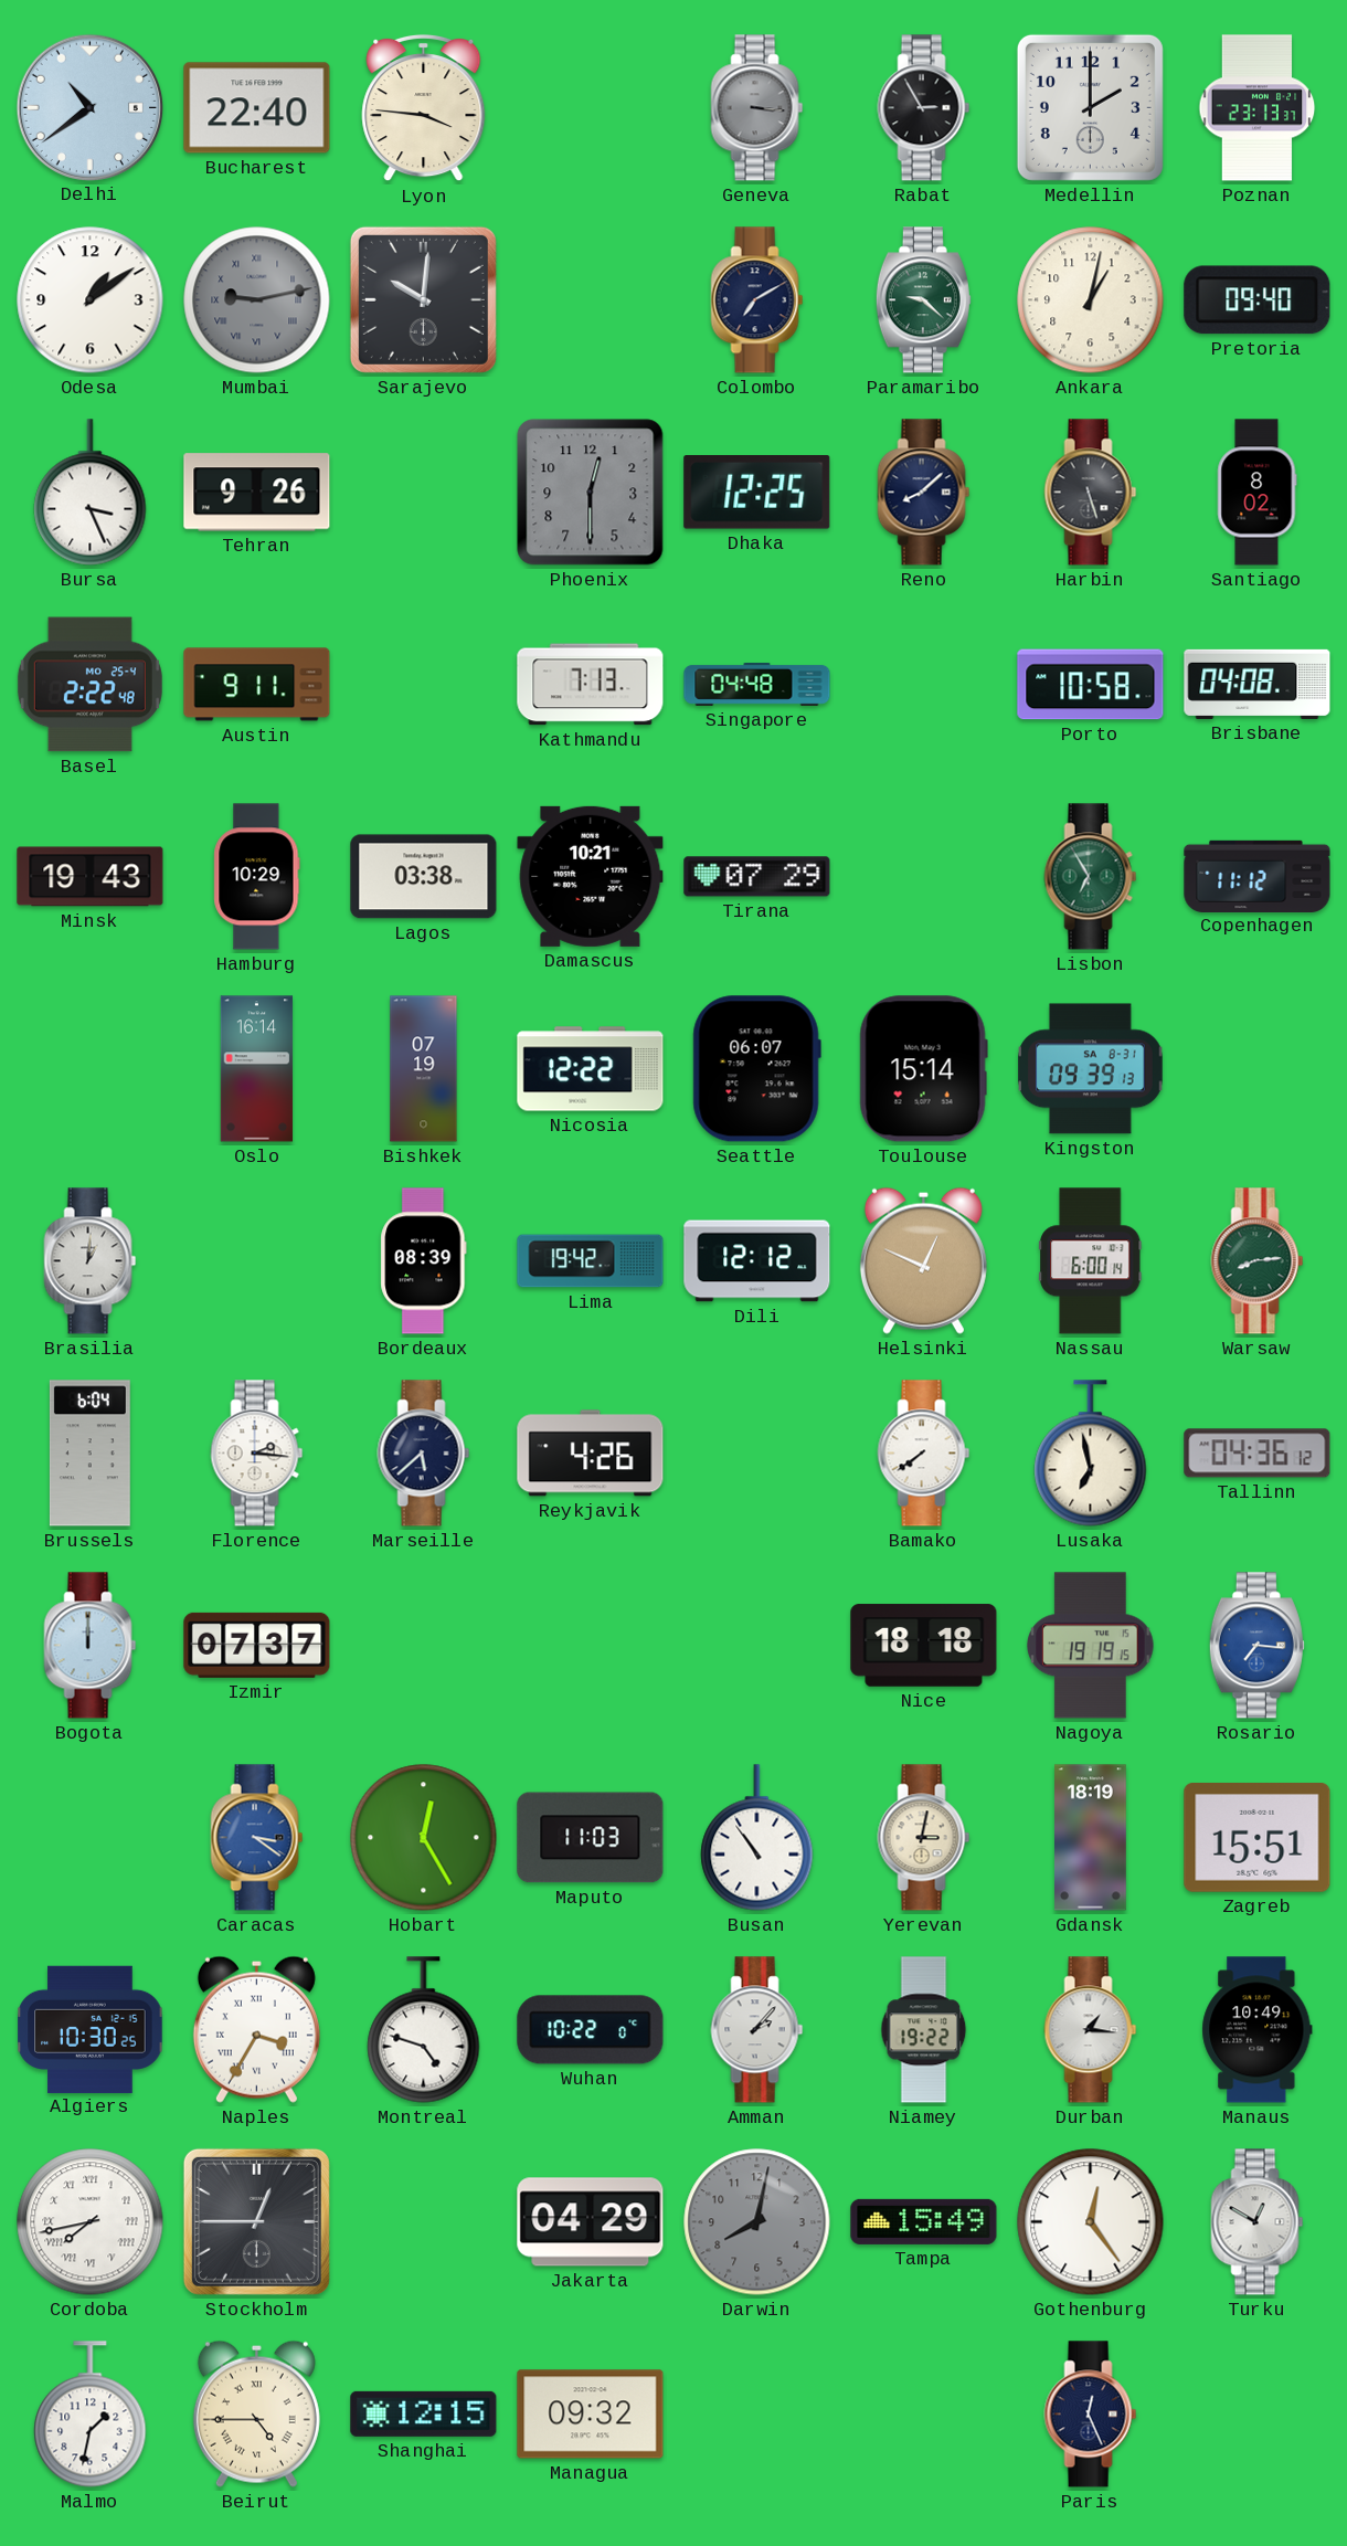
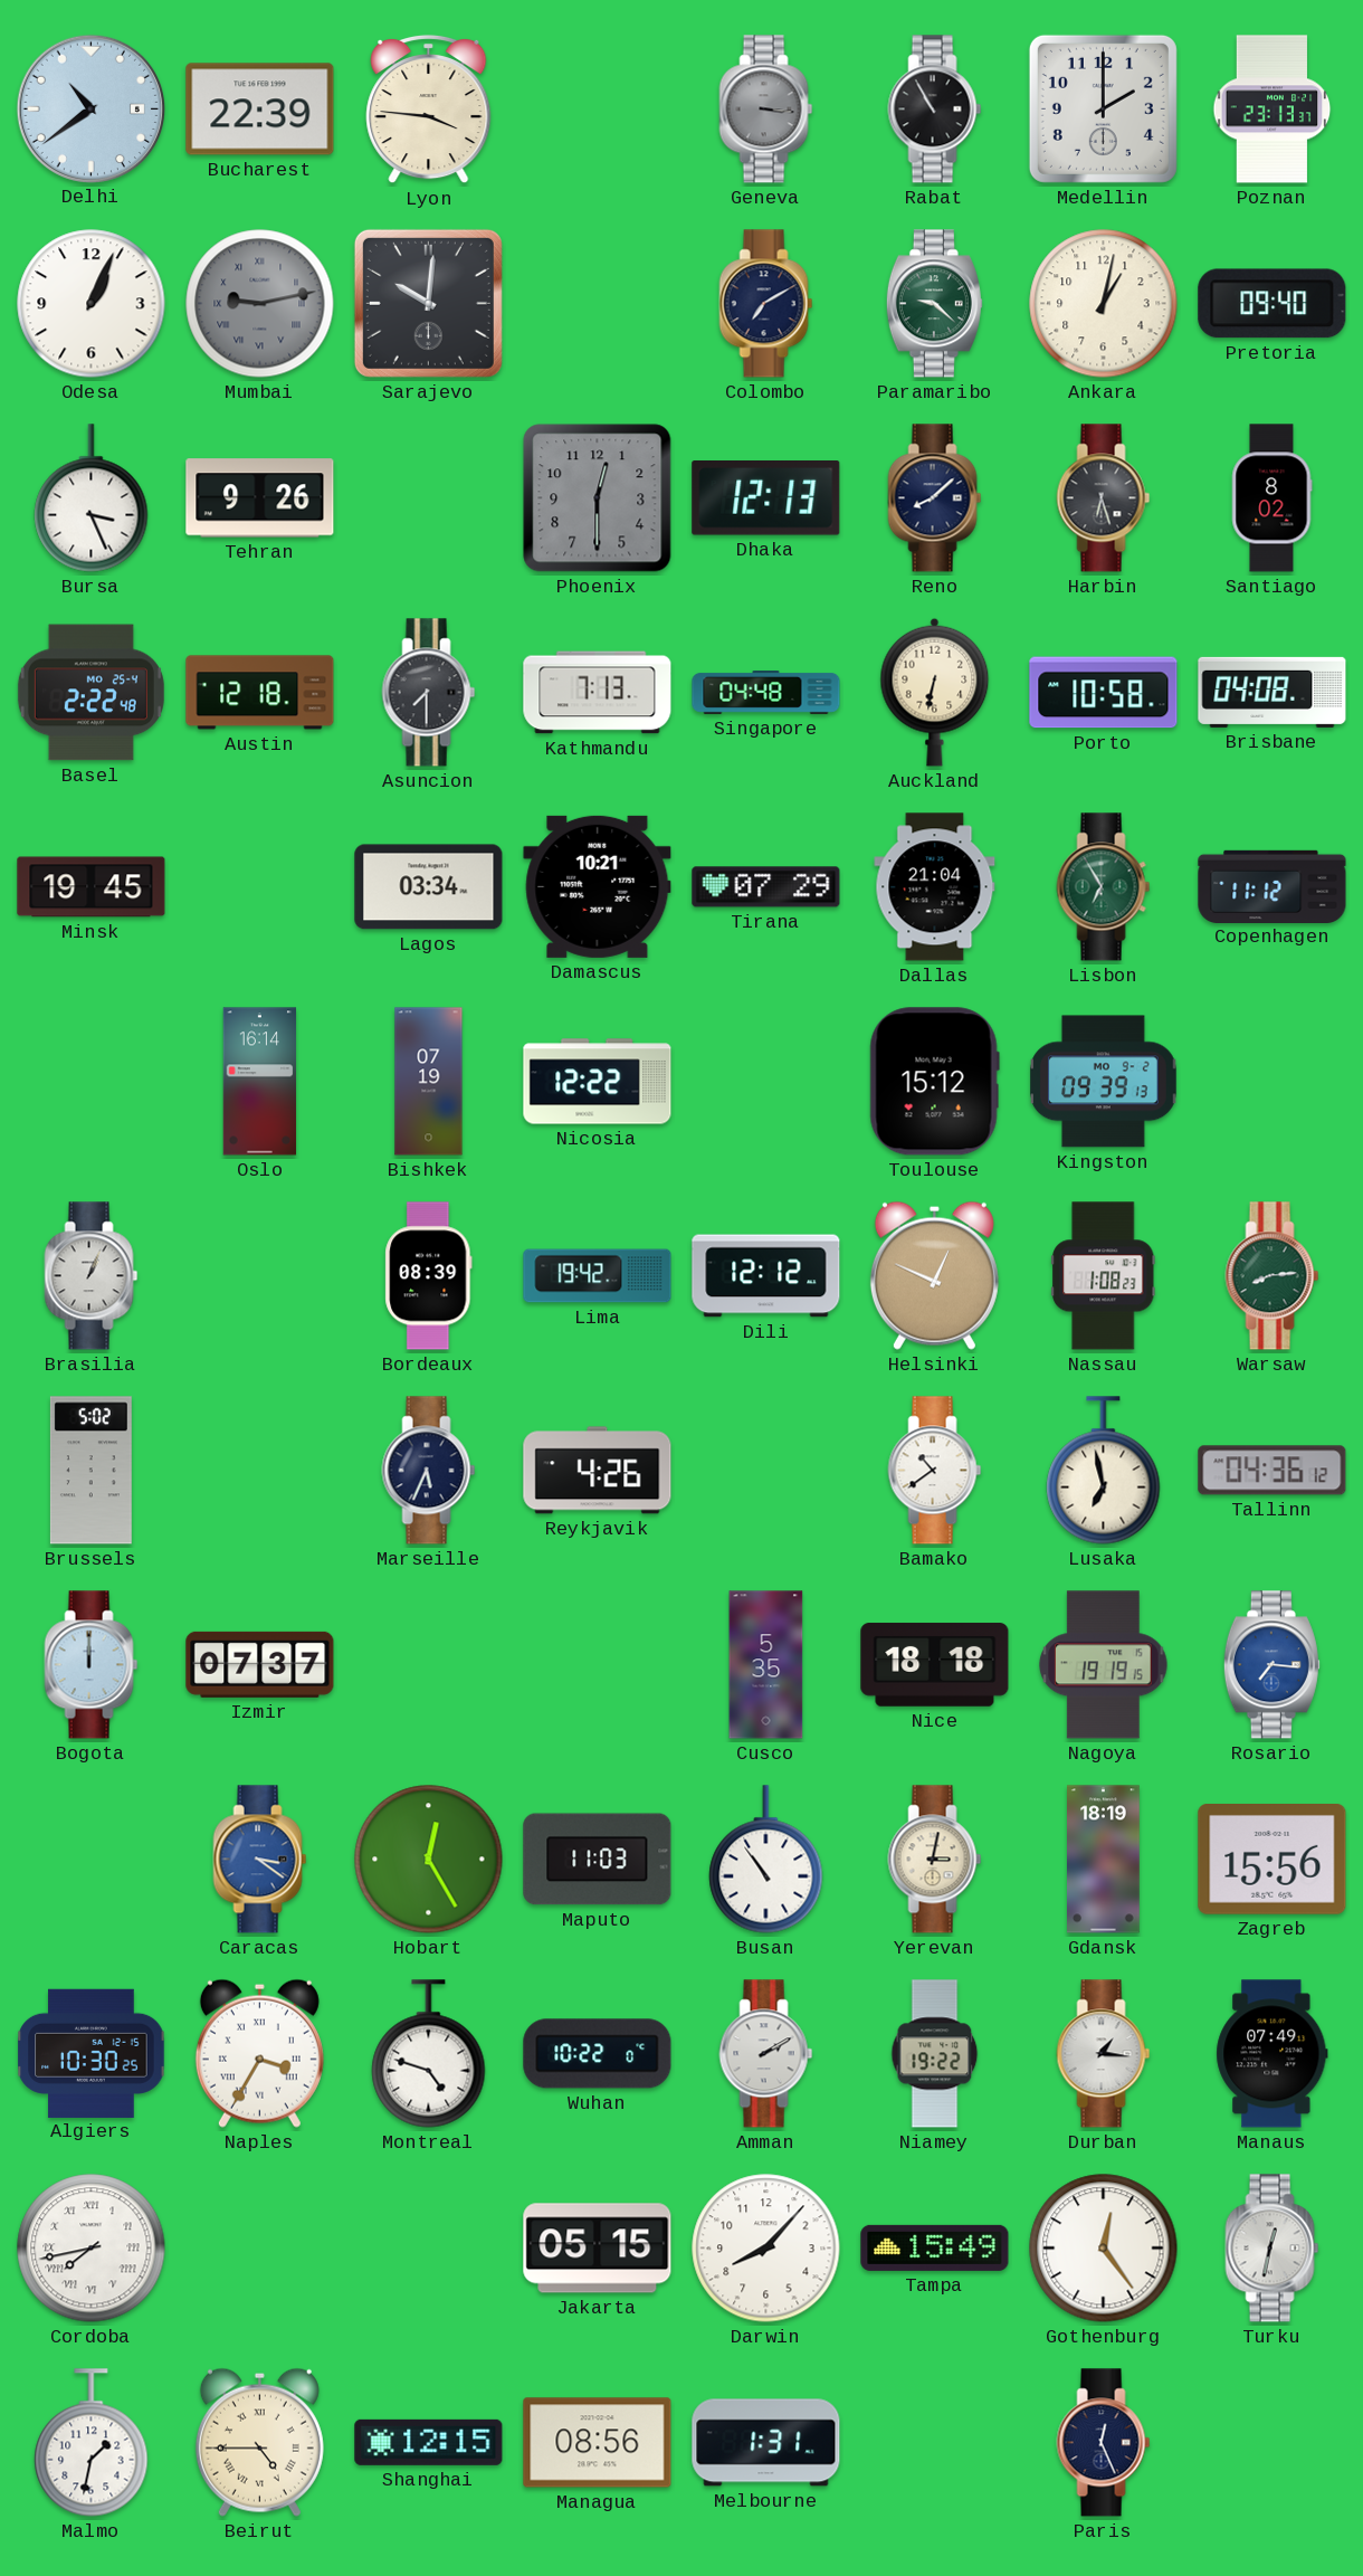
Bucharest: 22:40 -> 22:39
Rabat: 2:55 -> 10:55
Odesa: 1:09 -> 1:04
Dhaka: 12:25 -> 12:13
Harbin: 5:27 -> 6:27
Austin: 9:11 -> 12:18
Asuncion: none -> 7:30
Auckland: none -> 6:32
Minsk: 19:43 -> 19:45
Hamburg: 10:29 -> none
Lagos: 03:38 -> 03:34
Dallas: none -> 21:04
Seattle: 06:07 -> none
Toulouse: 15:14 -> 15:12
Kingston date: SA 8-31 -> MO 9-2
Brasilia: 1:01 -> 1:04
Nassau: 6:00 -> 1:08
Brussels: 6:04 -> 5:02
Florence: 2:16 -> none
Marseille: 5:38 -> 5:34
Bamako: 7:39 -> 10:39
Cusco: none -> 5:35
Zagreb: 15:51 -> 15:56
Amman: 2:07 -> 2:10
Manaus: 10:49 -> 07:49
Stockholm: 12:45 -> none
Jakarta: 04:29 -> 05:15
Darwin: 8:02 -> 8:07
Darwin dial: grey -> white
Turku: 12:50 -> 12:32
Managua: 09:32 -> 08:56
Melbourne: none -> 1:31
